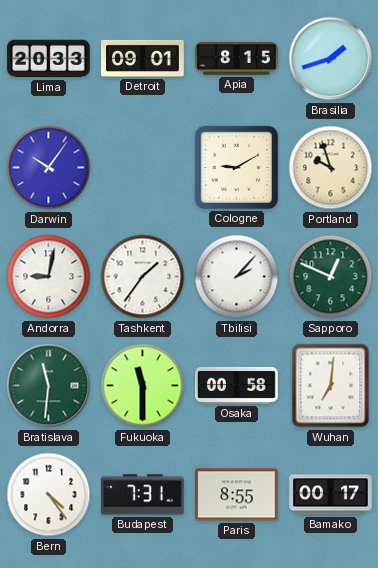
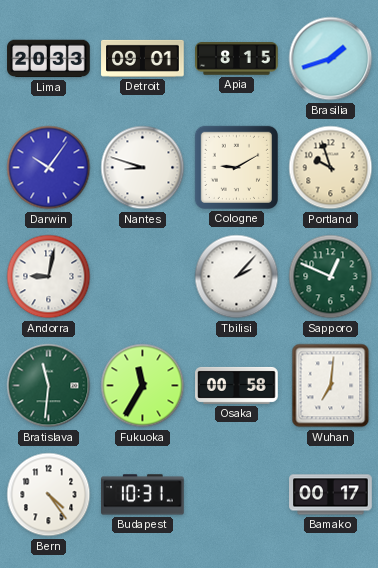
Nantes: none -> 8:48
Tashkent: 1:36 -> none
Fukuoka: 11:30 -> 11:35
Budapest: 7:31 -> 10:31
Paris: 8:55 -> none
